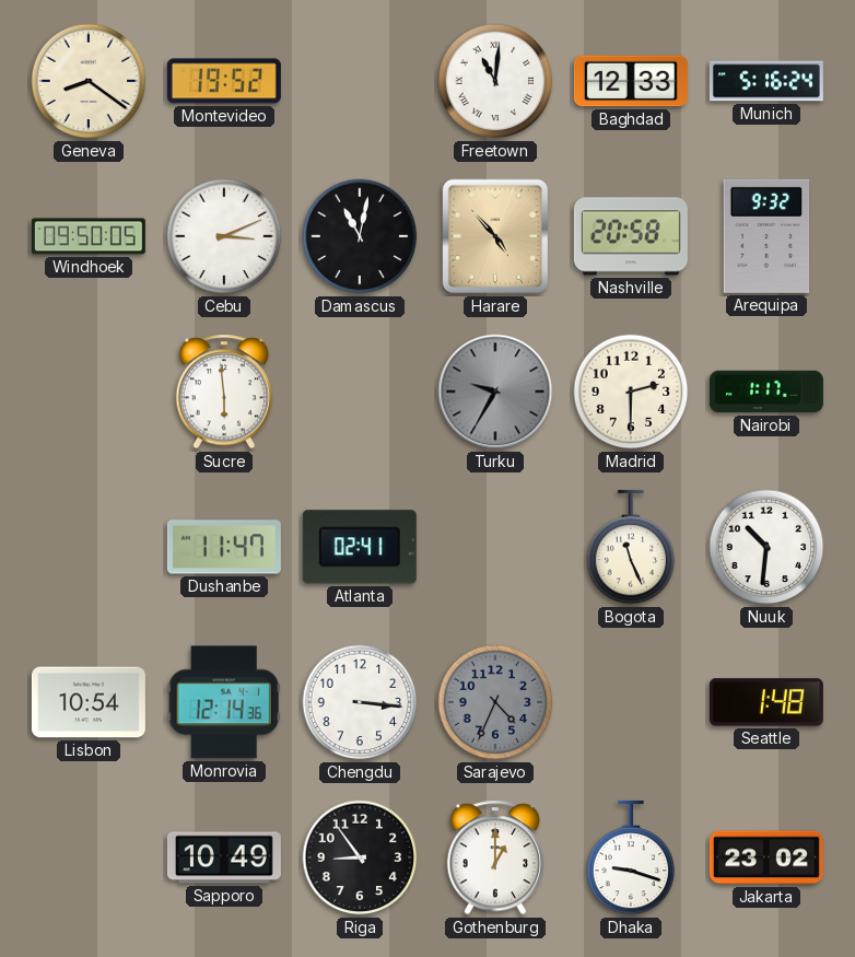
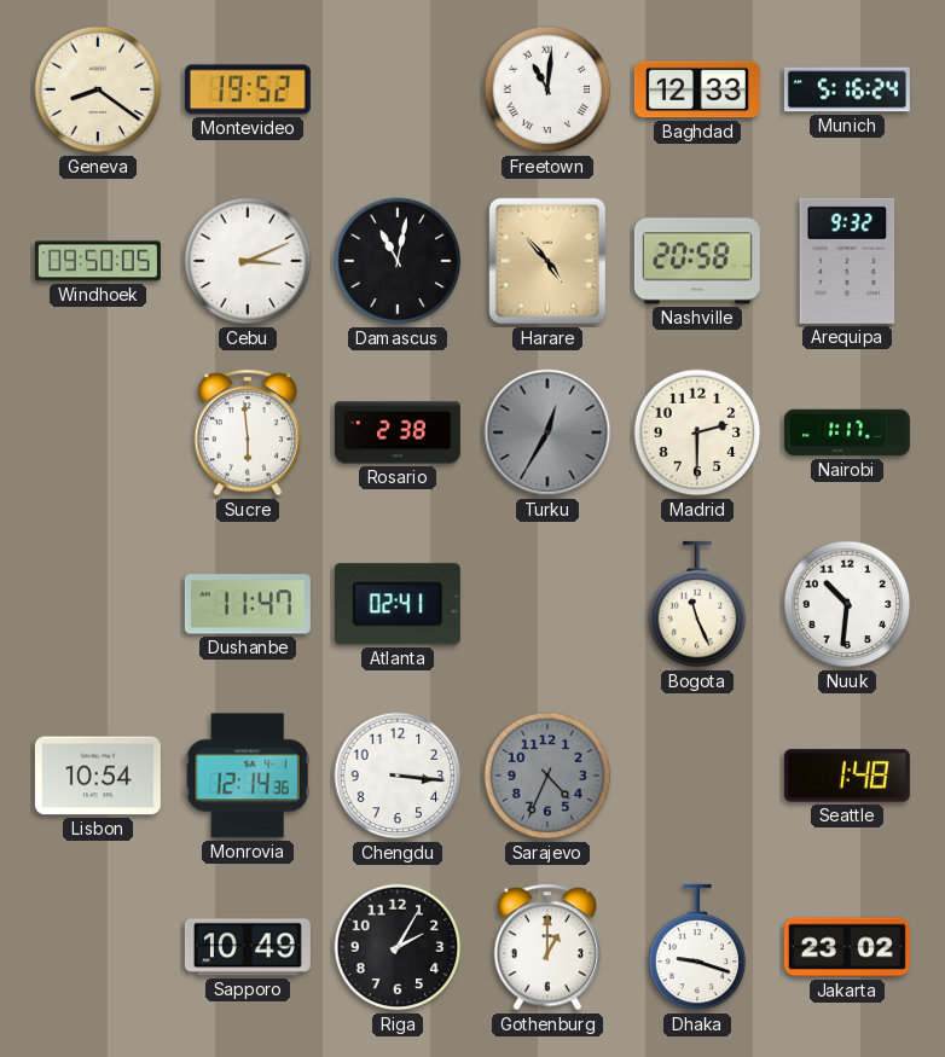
Rosario: none -> 2:38
Turku: 9:35 -> 12:35
Riga: 8:54 -> 2:05
